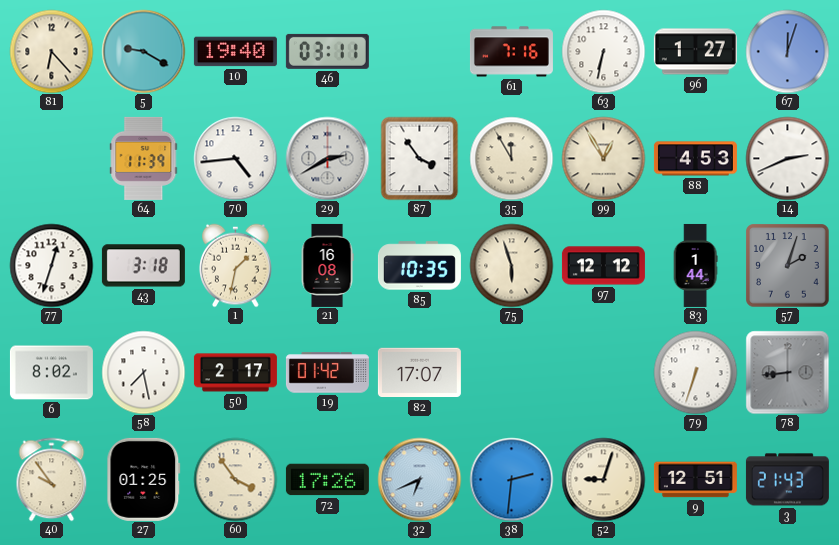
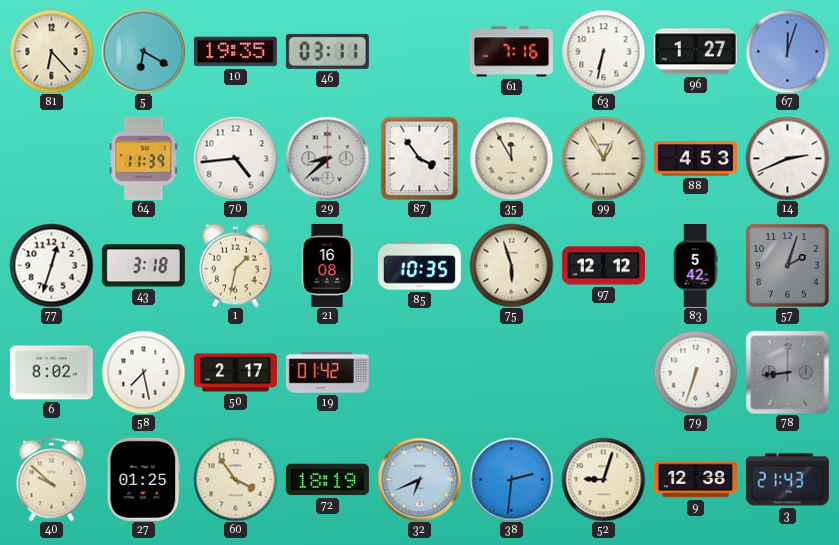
5: 9:20 -> 6:20
10: 19:40 -> 19:35
29: 2:40 -> 8:38
83: 1:44 -> 5:42
82: 17:07 -> none
40: 9:54 -> 9:52
72: 17:26 -> 18:19
9: 12:51 -> 12:38
